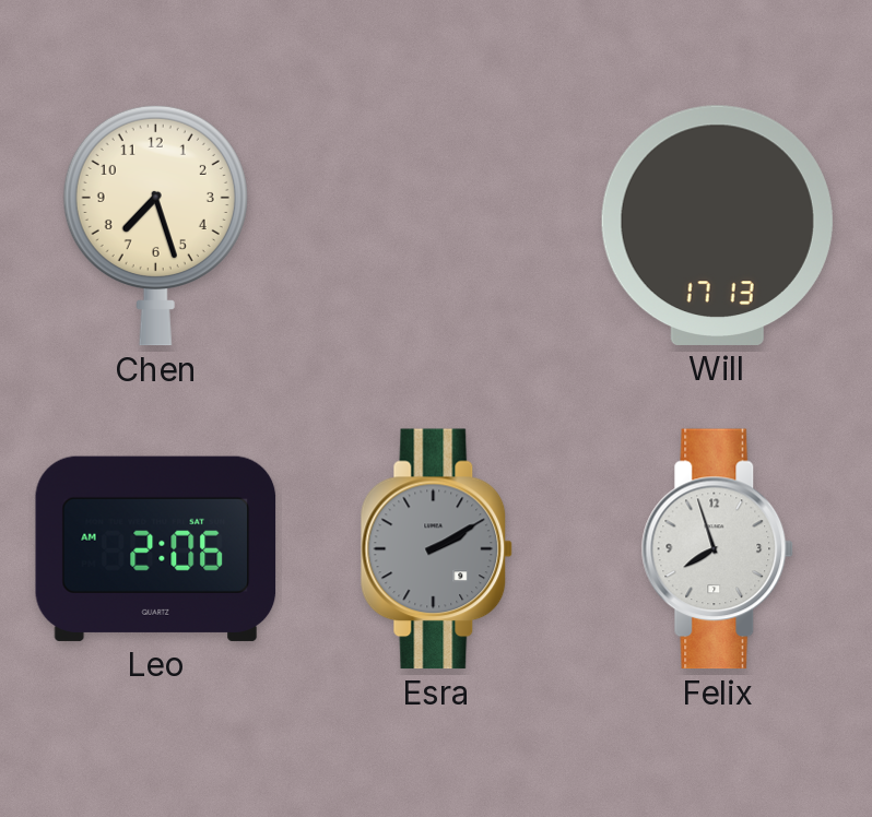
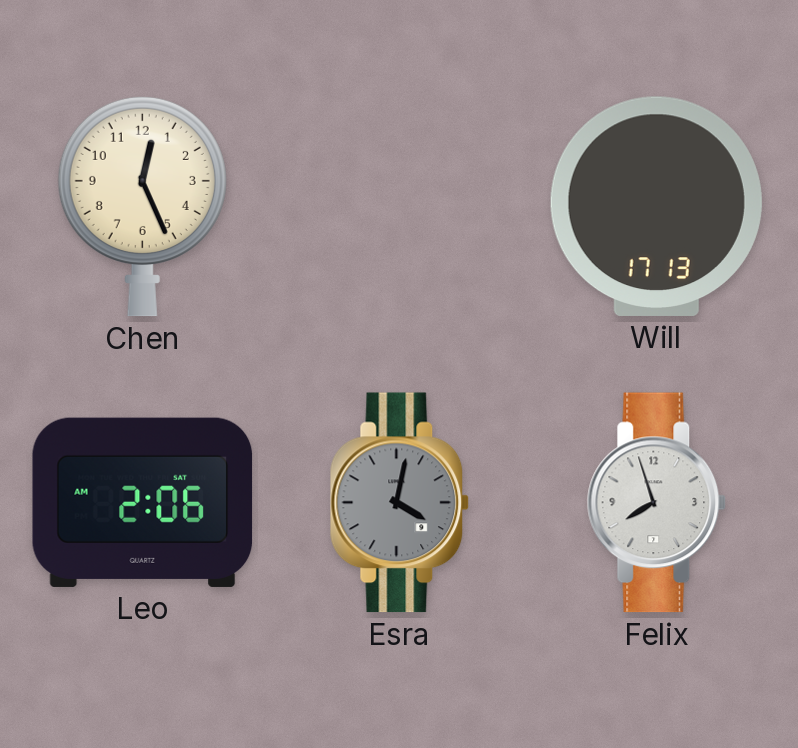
Chen: 7:27 -> 12:26
Esra: 2:10 -> 4:02
